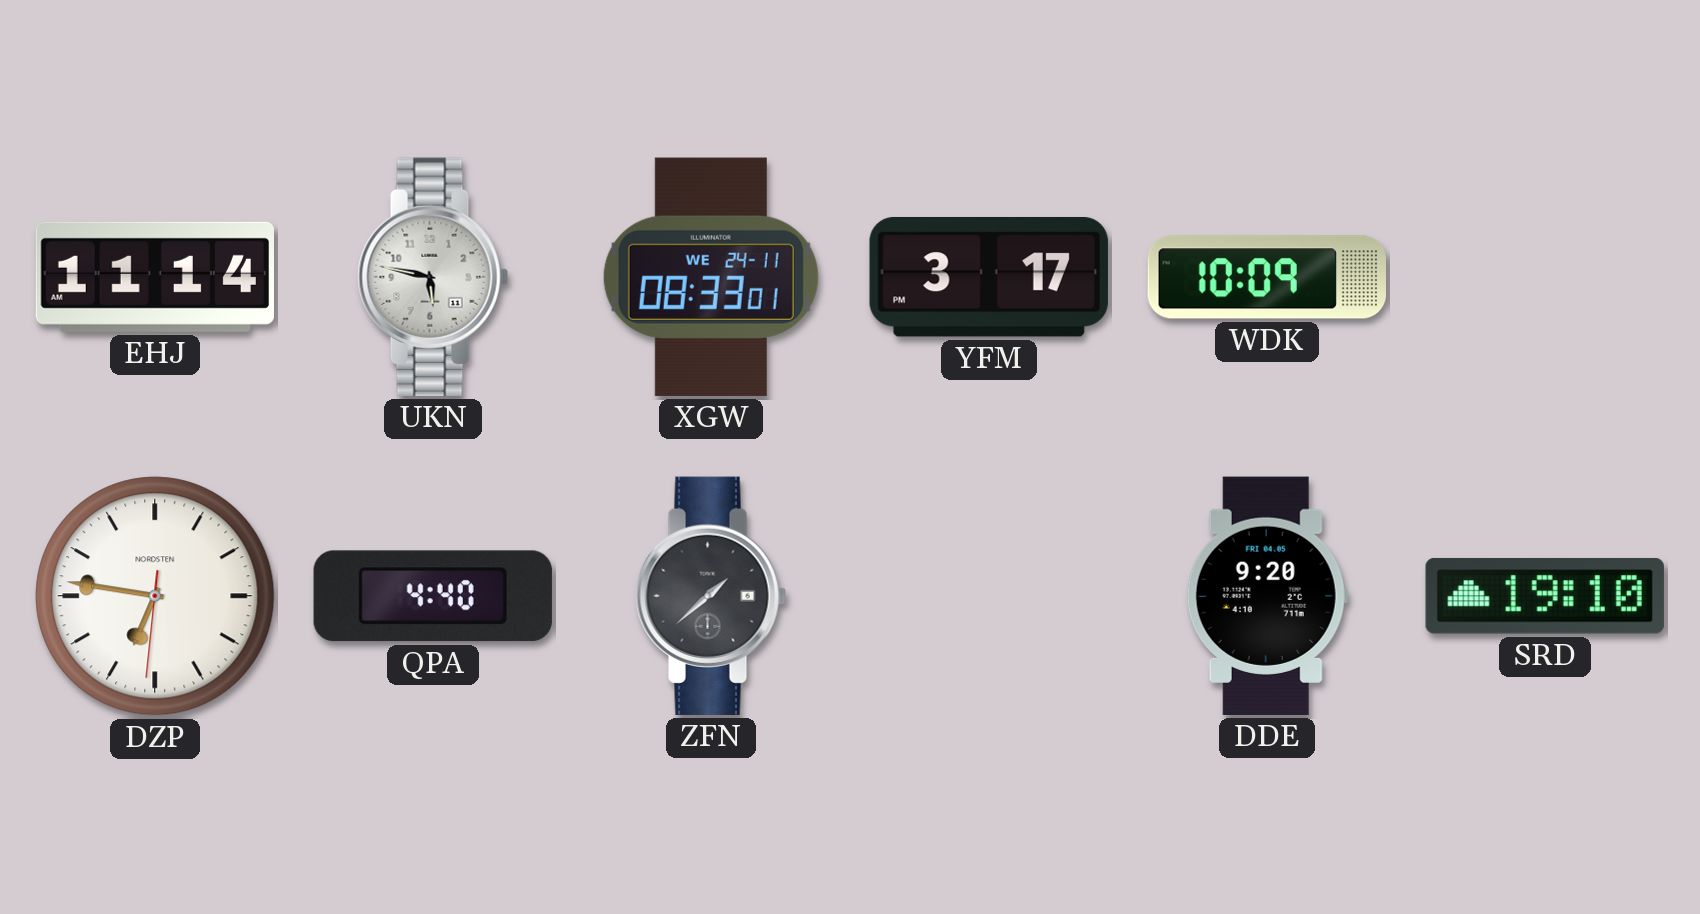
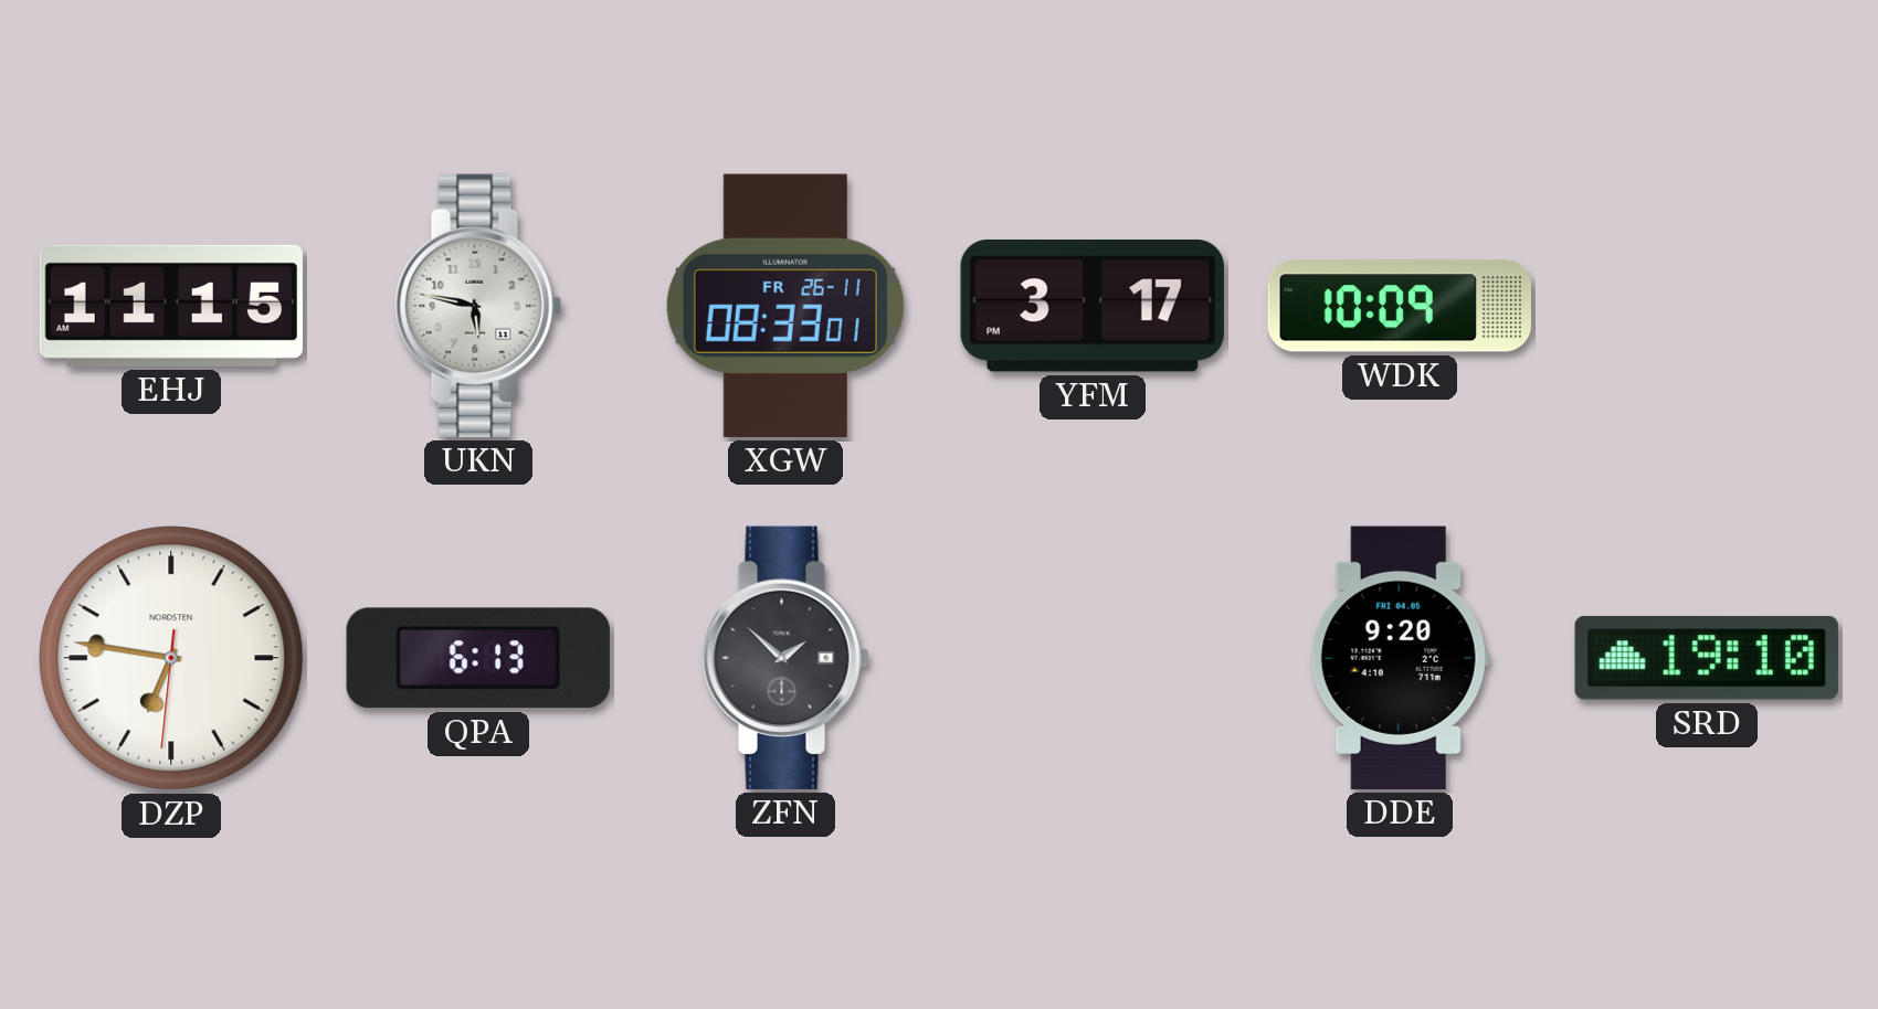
EHJ: 11:14 -> 11:15
XGW date: WE 24-11 -> FR 26-11
QPA: 4:40 -> 6:13
ZFN: 1:38 -> 1:52
